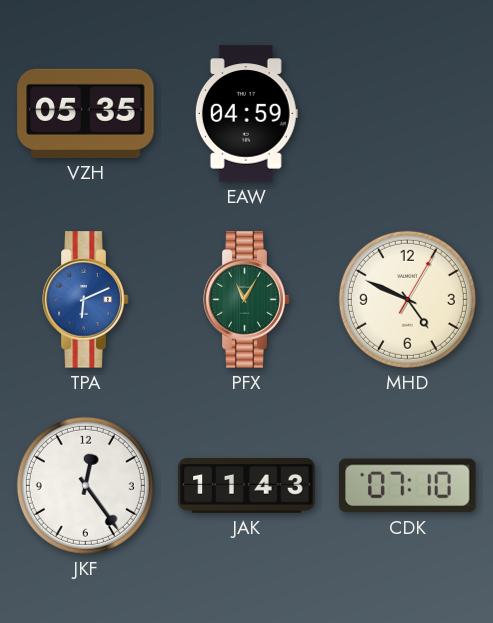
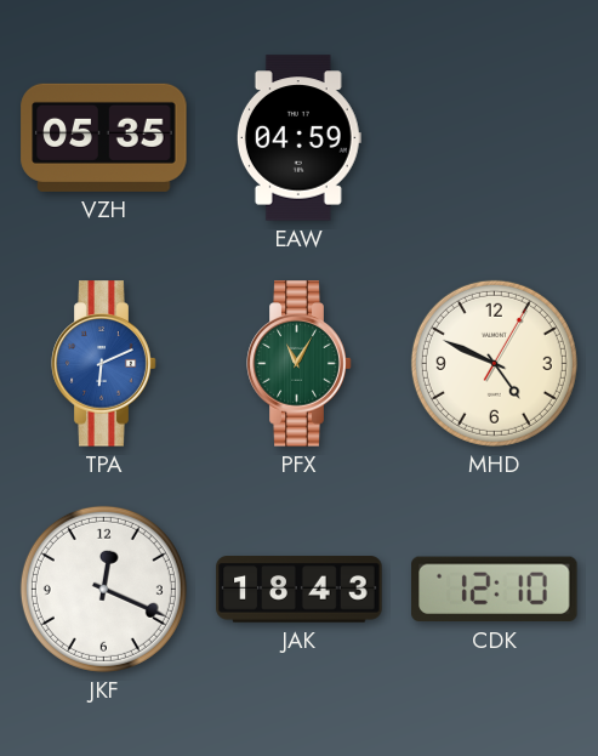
JKF: 12:24 -> 12:19
JAK: 11:43 -> 18:43
CDK: 07:10 -> 12:10
